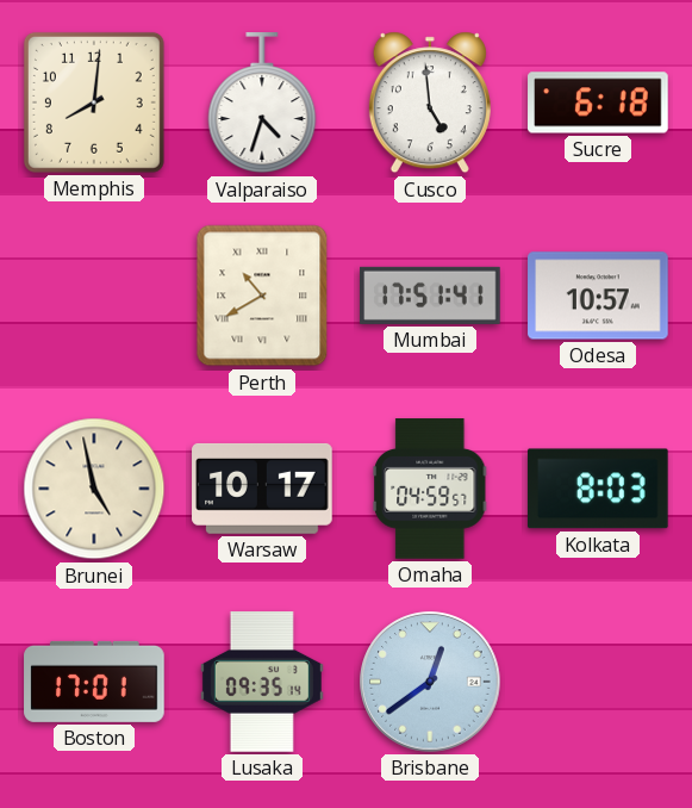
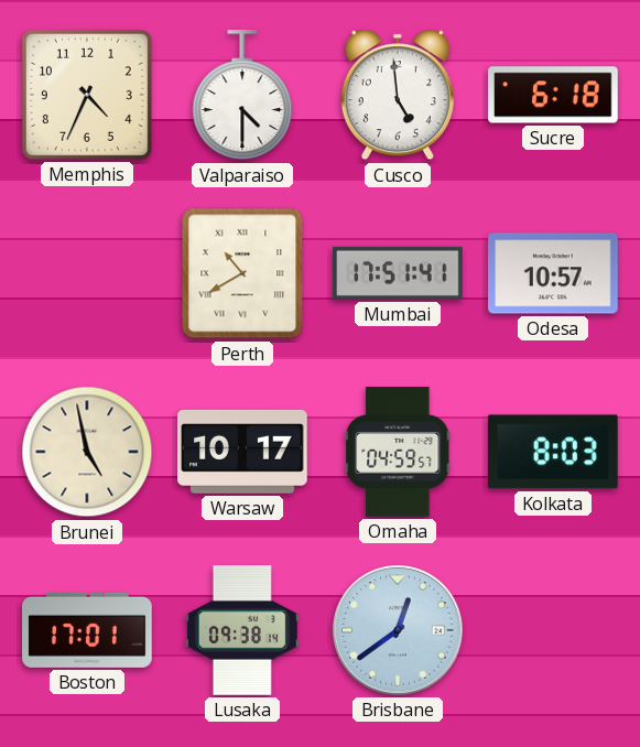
Memphis: 8:01 -> 4:34
Valparaiso: 4:33 -> 4:30
Lusaka: 09:35 -> 09:38
